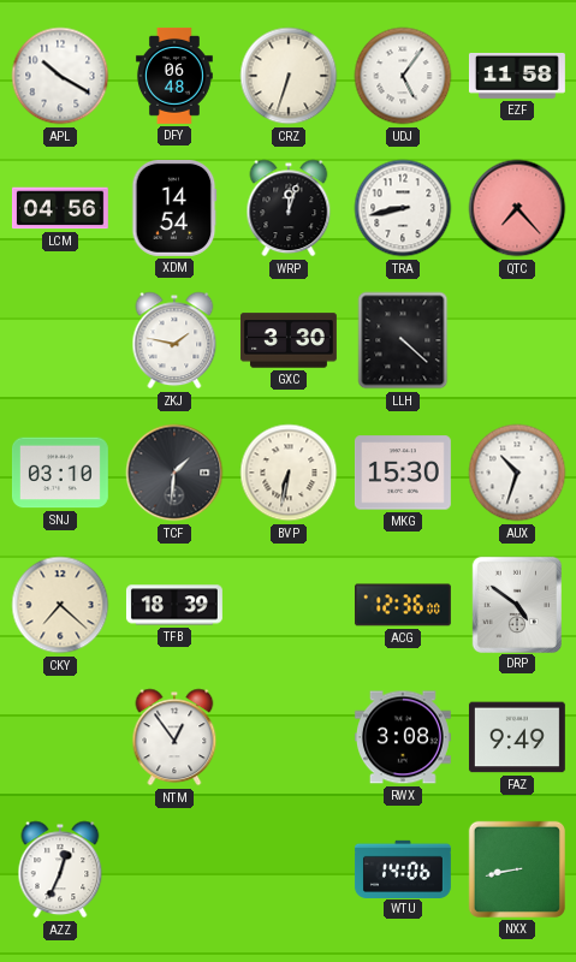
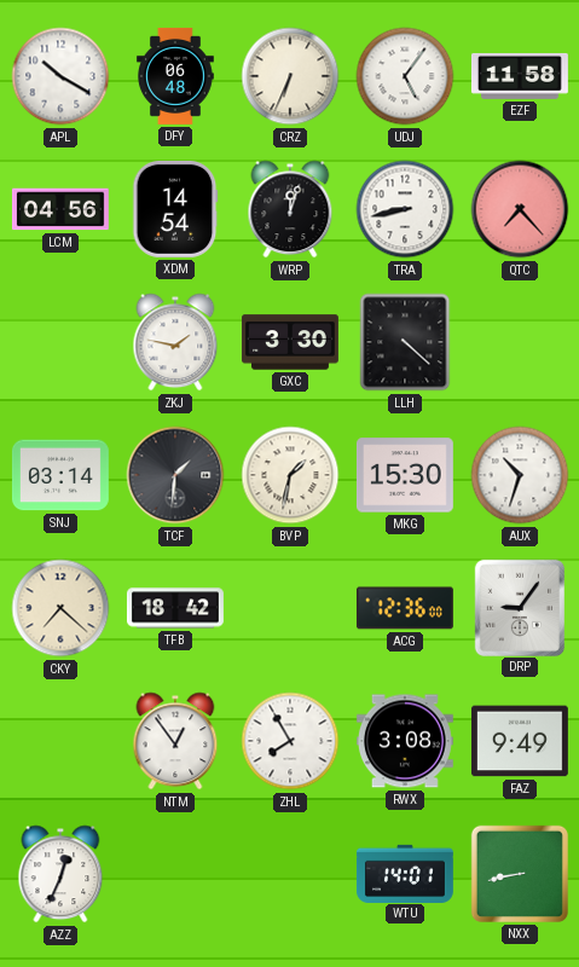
CRZ: 6:33 -> 6:34
SNJ: 03:10 -> 03:14
BVP: 6:32 -> 1:32
TFB: 18:39 -> 18:42
DRP: 4:51 -> 9:06
ZHL: none -> 7:55
WTU: 14:06 -> 14:01
